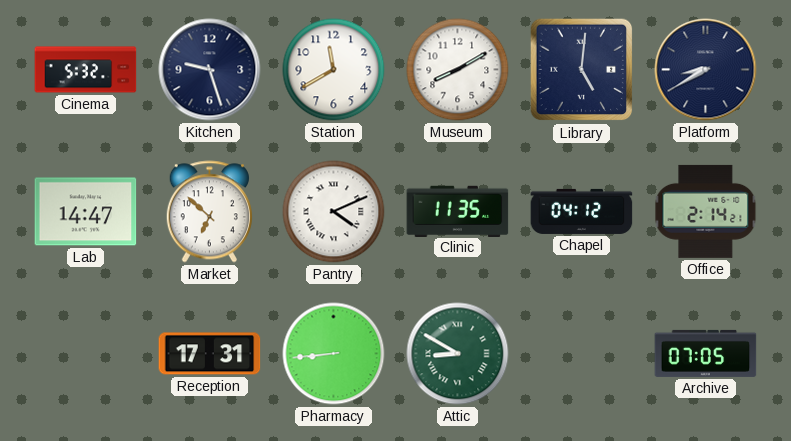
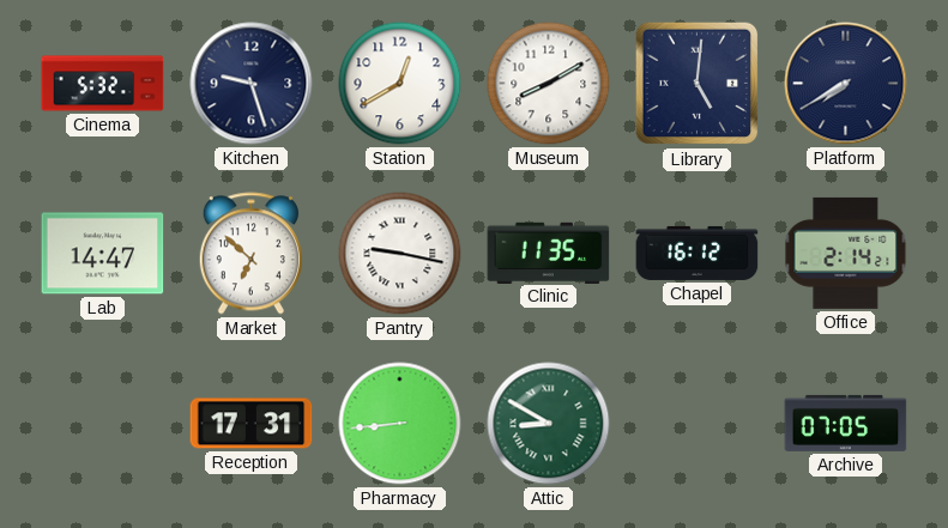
Station: 11:40 -> 12:40
Platform: 8:40 -> 7:40
Pantry: 4:11 -> 9:17
Chapel: 04:12 -> 16:12
